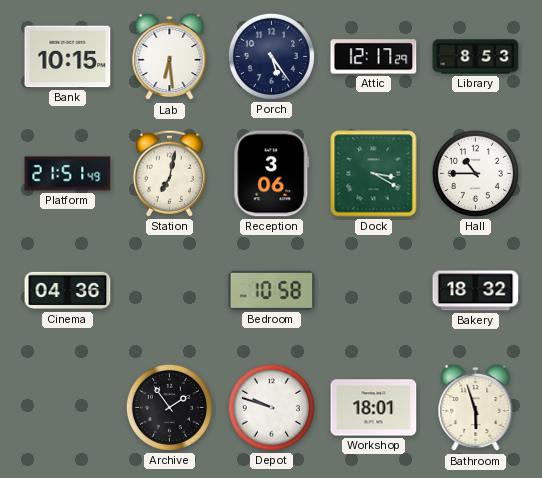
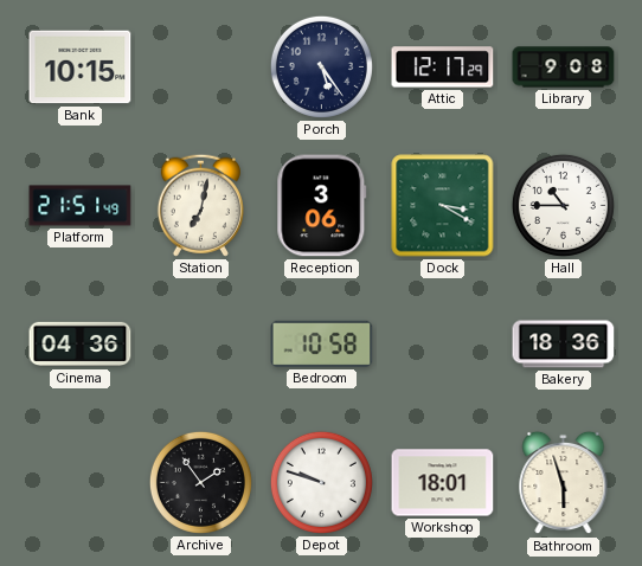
Lab: 6:29 -> none
Library: 8:53 -> 9:08
Bakery: 18:32 -> 18:36
